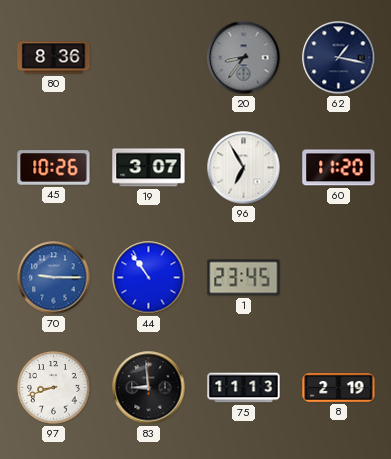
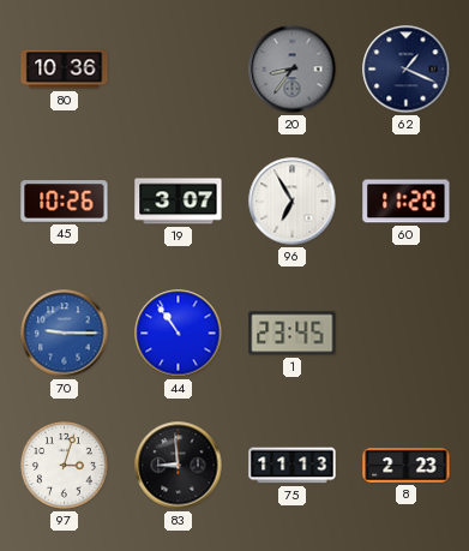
80: 8:36 -> 10:36
62: 1:17 -> 1:19
97: 8:42 -> 3:03
8: 2:19 -> 2:23
